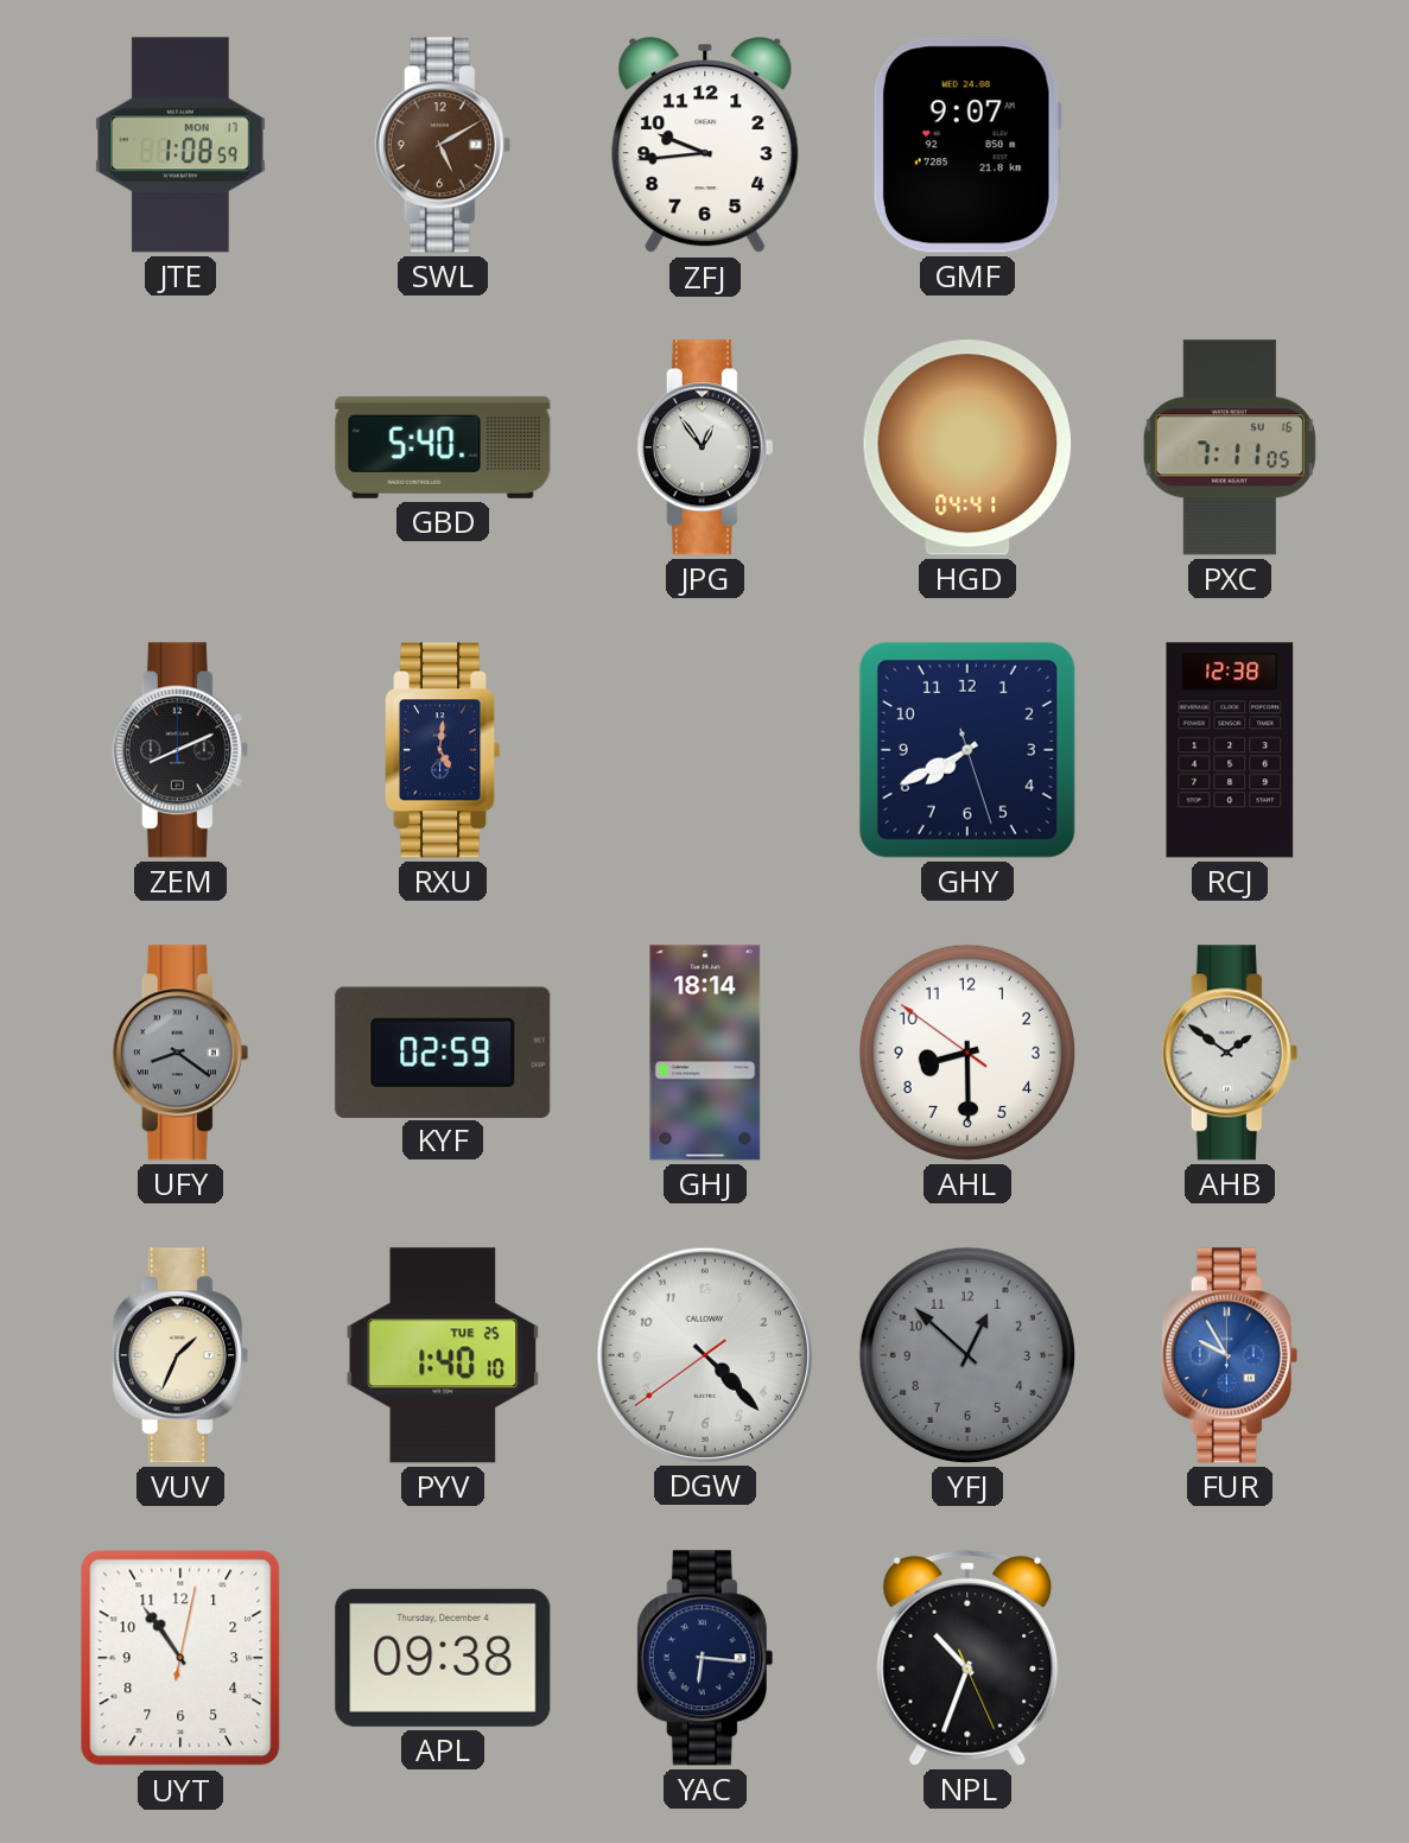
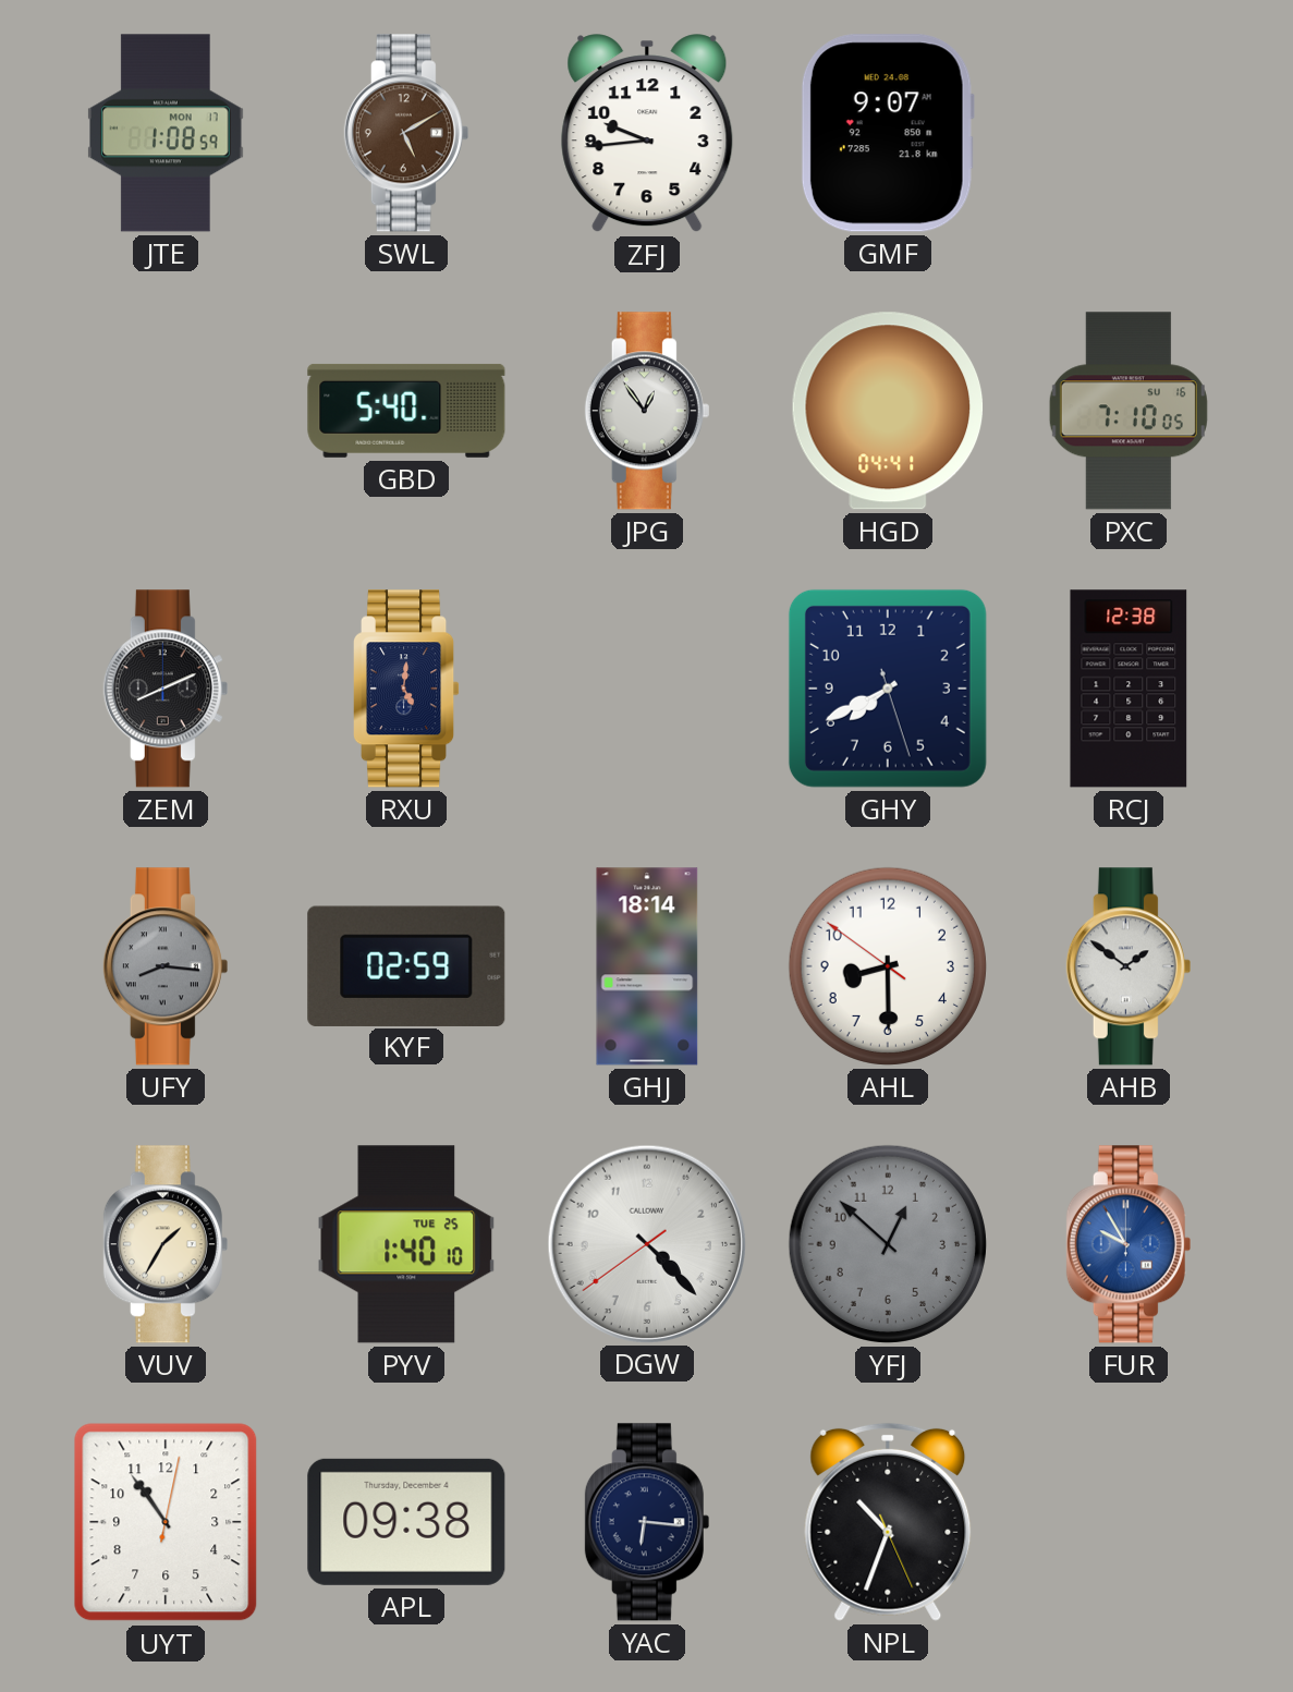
PXC: 7:11 -> 7:10
UFY: 8:21 -> 8:16
VUV: 1:34 -> 1:35
